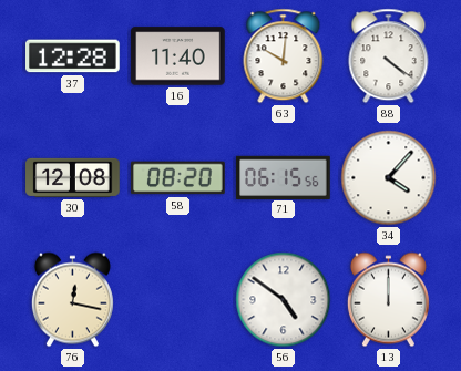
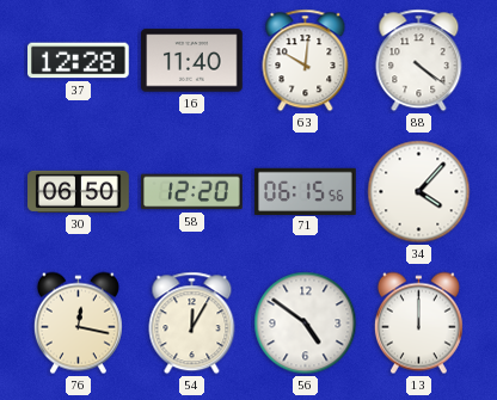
30: 12:08 -> 06:50
58: 08:20 -> 12:20
54: none -> 12:05
